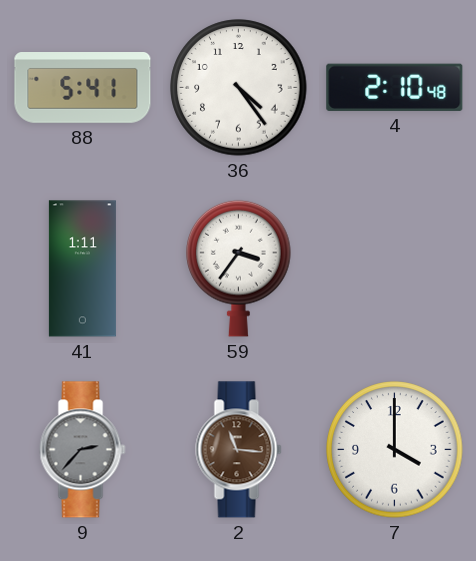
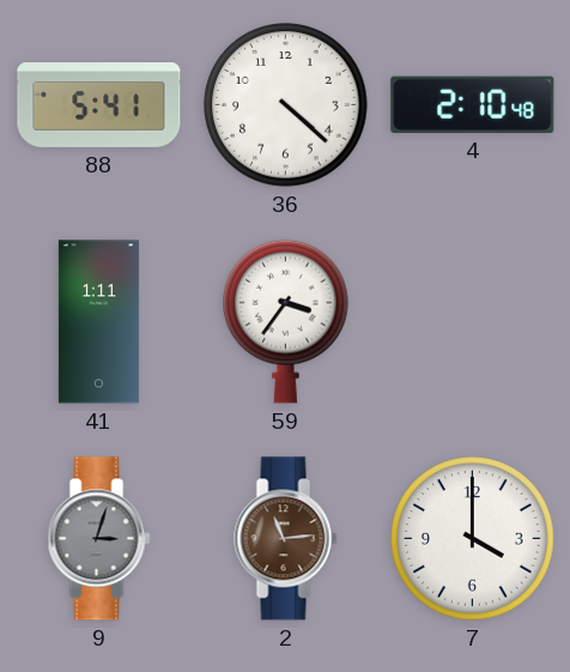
36: 4:24 -> 4:22
9: 2:37 -> 3:03
2: 11:16 -> 11:14
